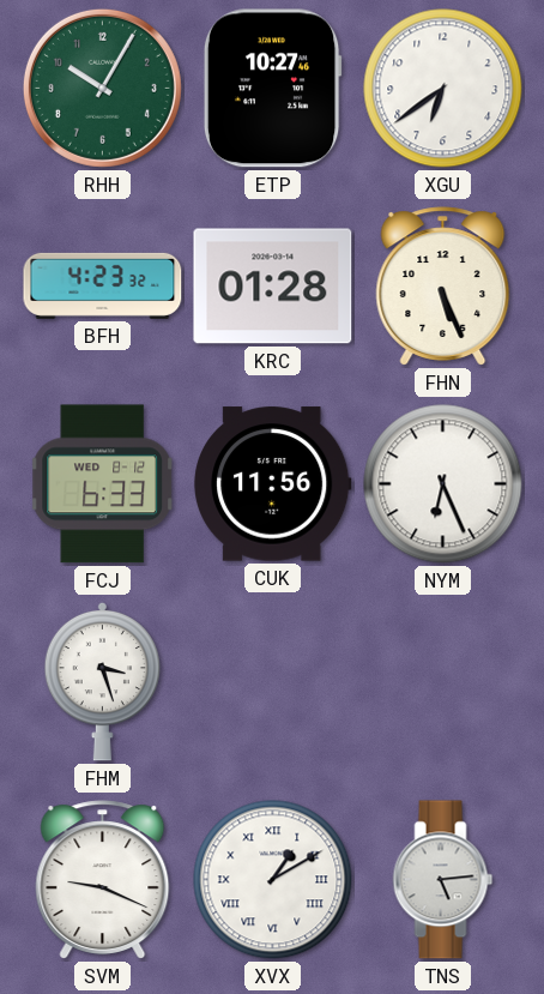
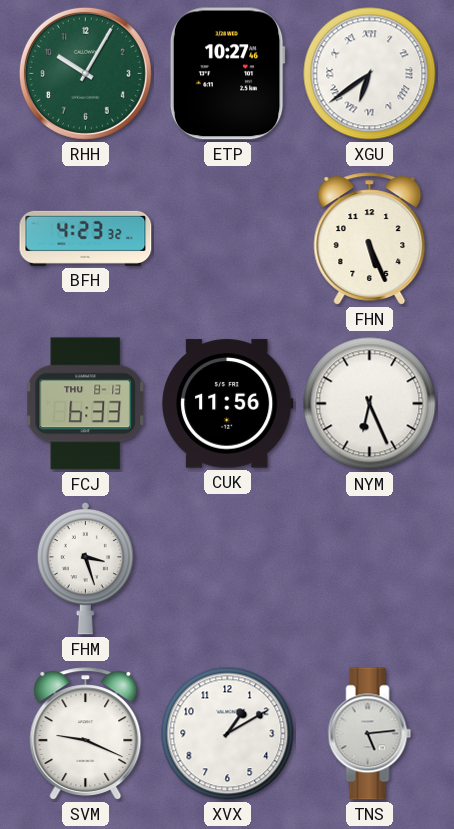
XGU numerals: Arabic -> Roman
KRC: 01:28 -> none
FCJ date: WED 8-12 -> THU 8-13
XVX numerals: Roman -> Arabic
